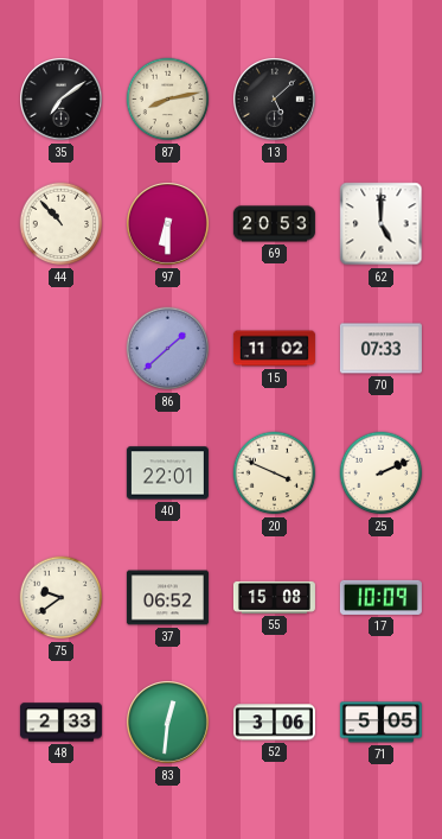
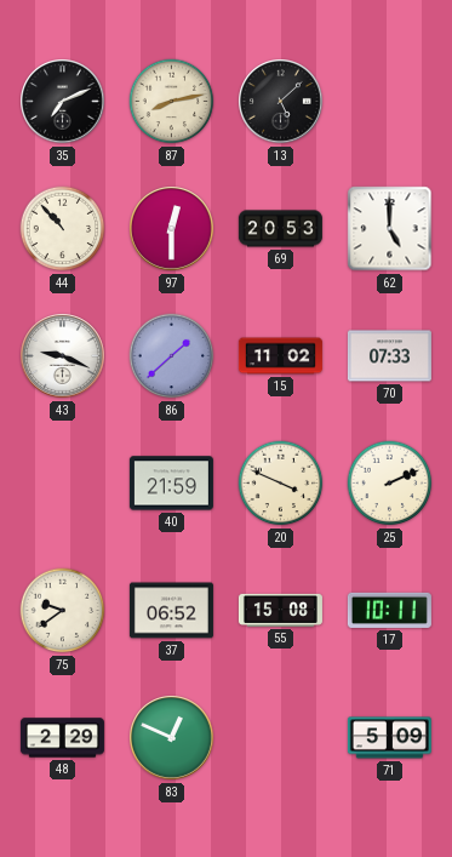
35: 7:09 -> 7:11
97: 6:30 -> 12:30
43: none -> 9:19
40: 22:01 -> 21:59
17: 10:09 -> 10:11
48: 2:33 -> 2:29
83: 12:31 -> 12:49
52: 3:06 -> none
71: 5:05 -> 5:09
